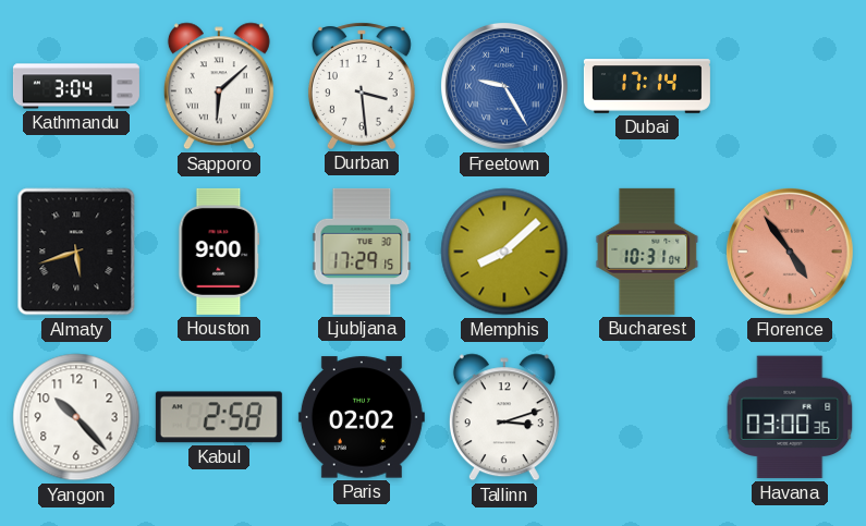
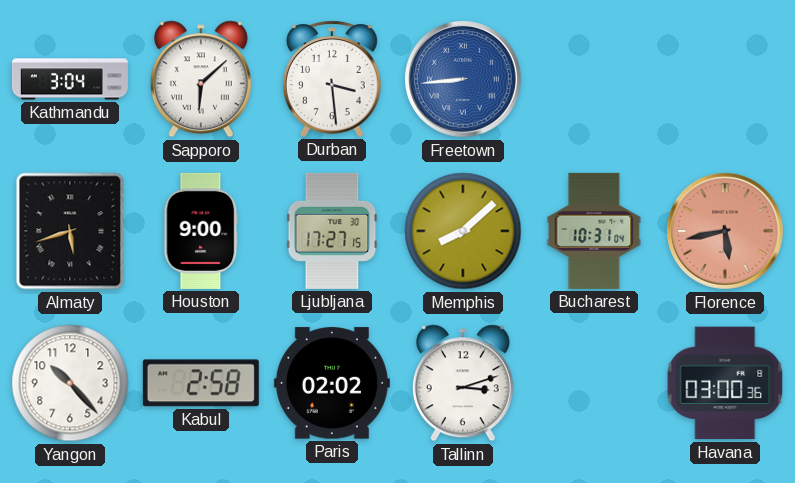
Freetown: 9:25 -> 8:44
Dubai: 17:14 -> none
Ljubljana: 17:29 -> 17:27
Florence: 4:54 -> 5:43
